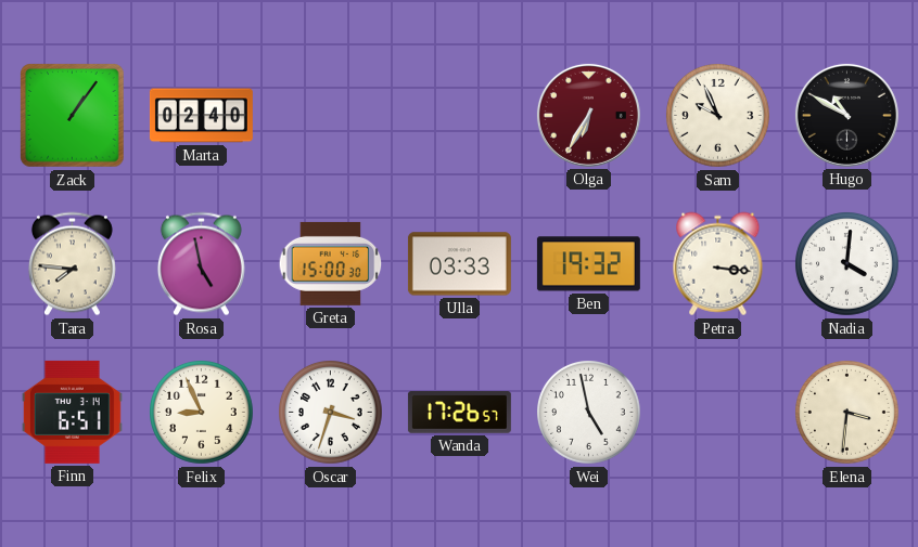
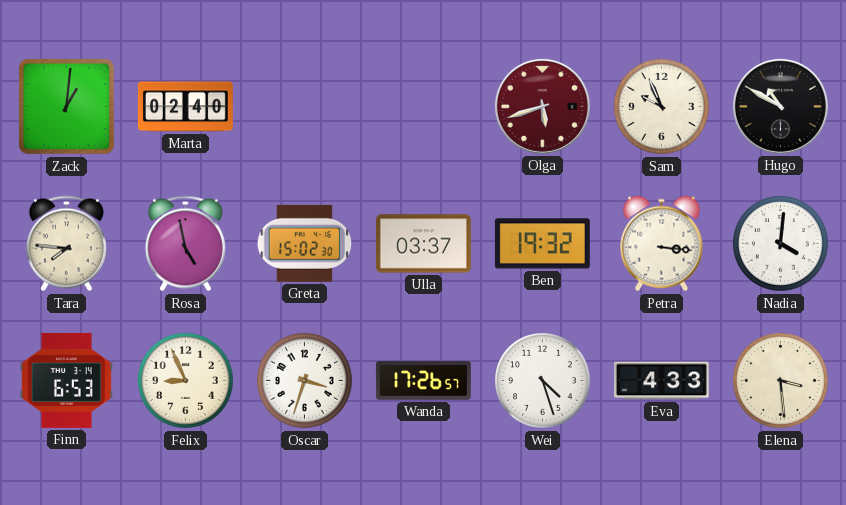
Zack: 1:06 -> 1:01
Olga: 6:35 -> 5:42
Greta: 15:00 -> 15:02
Ulla: 03:33 -> 03:37
Finn: 6:51 -> 6:53
Wei: 4:58 -> 4:27
Eva: none -> 4:33
Elena: 3:31 -> 3:29
